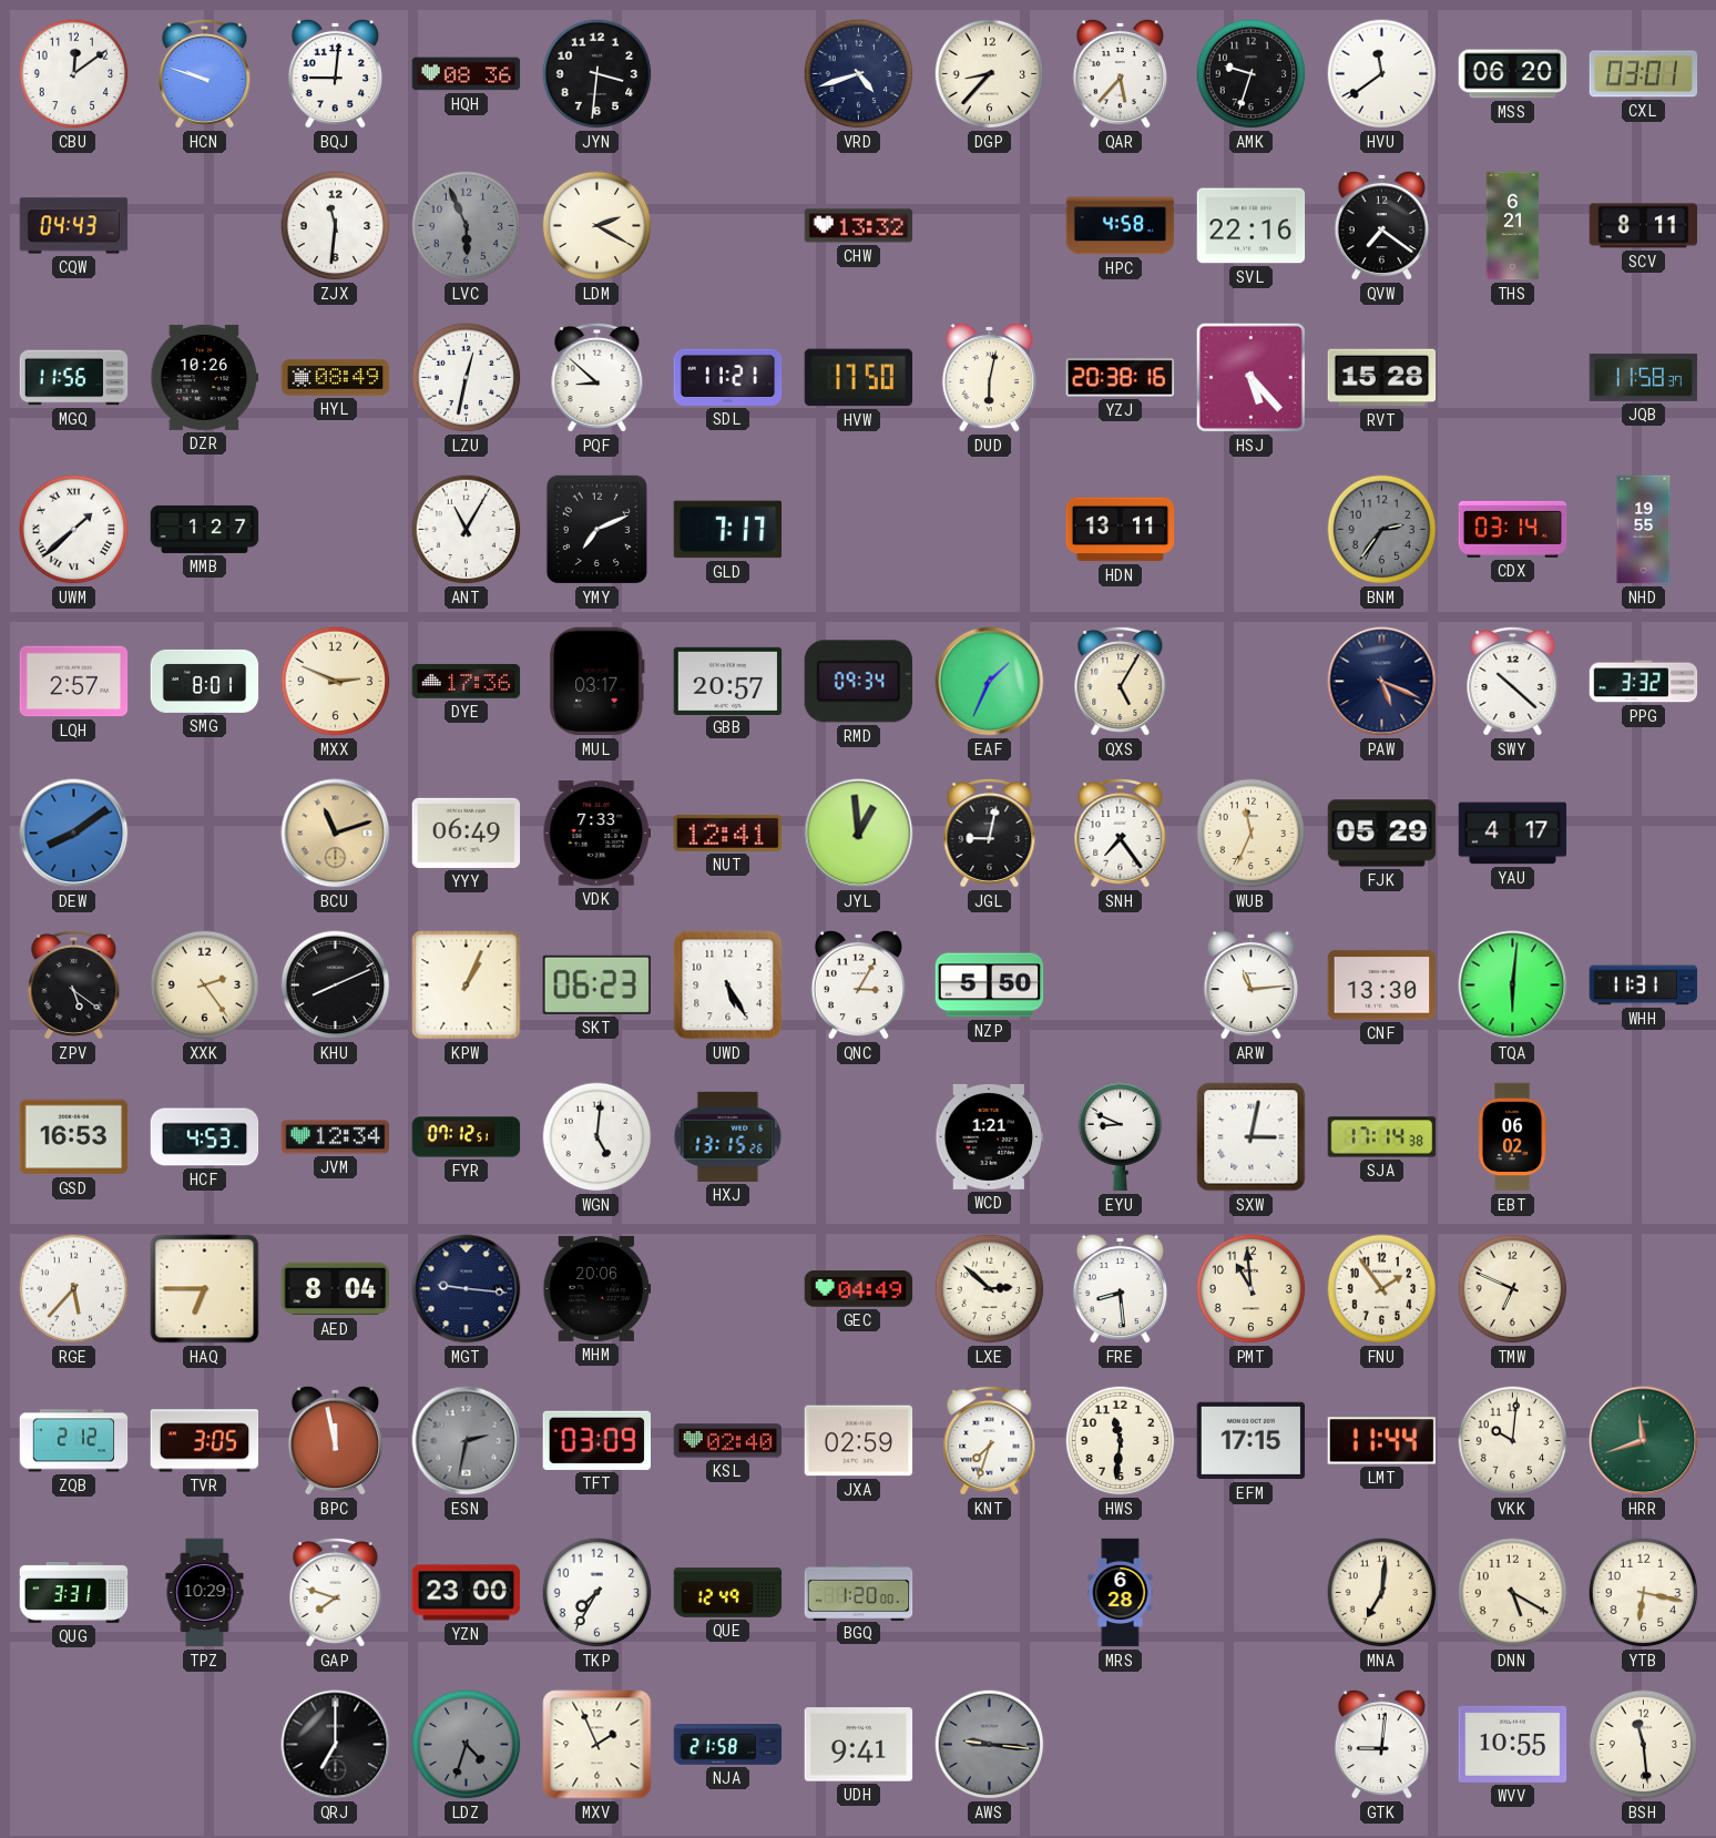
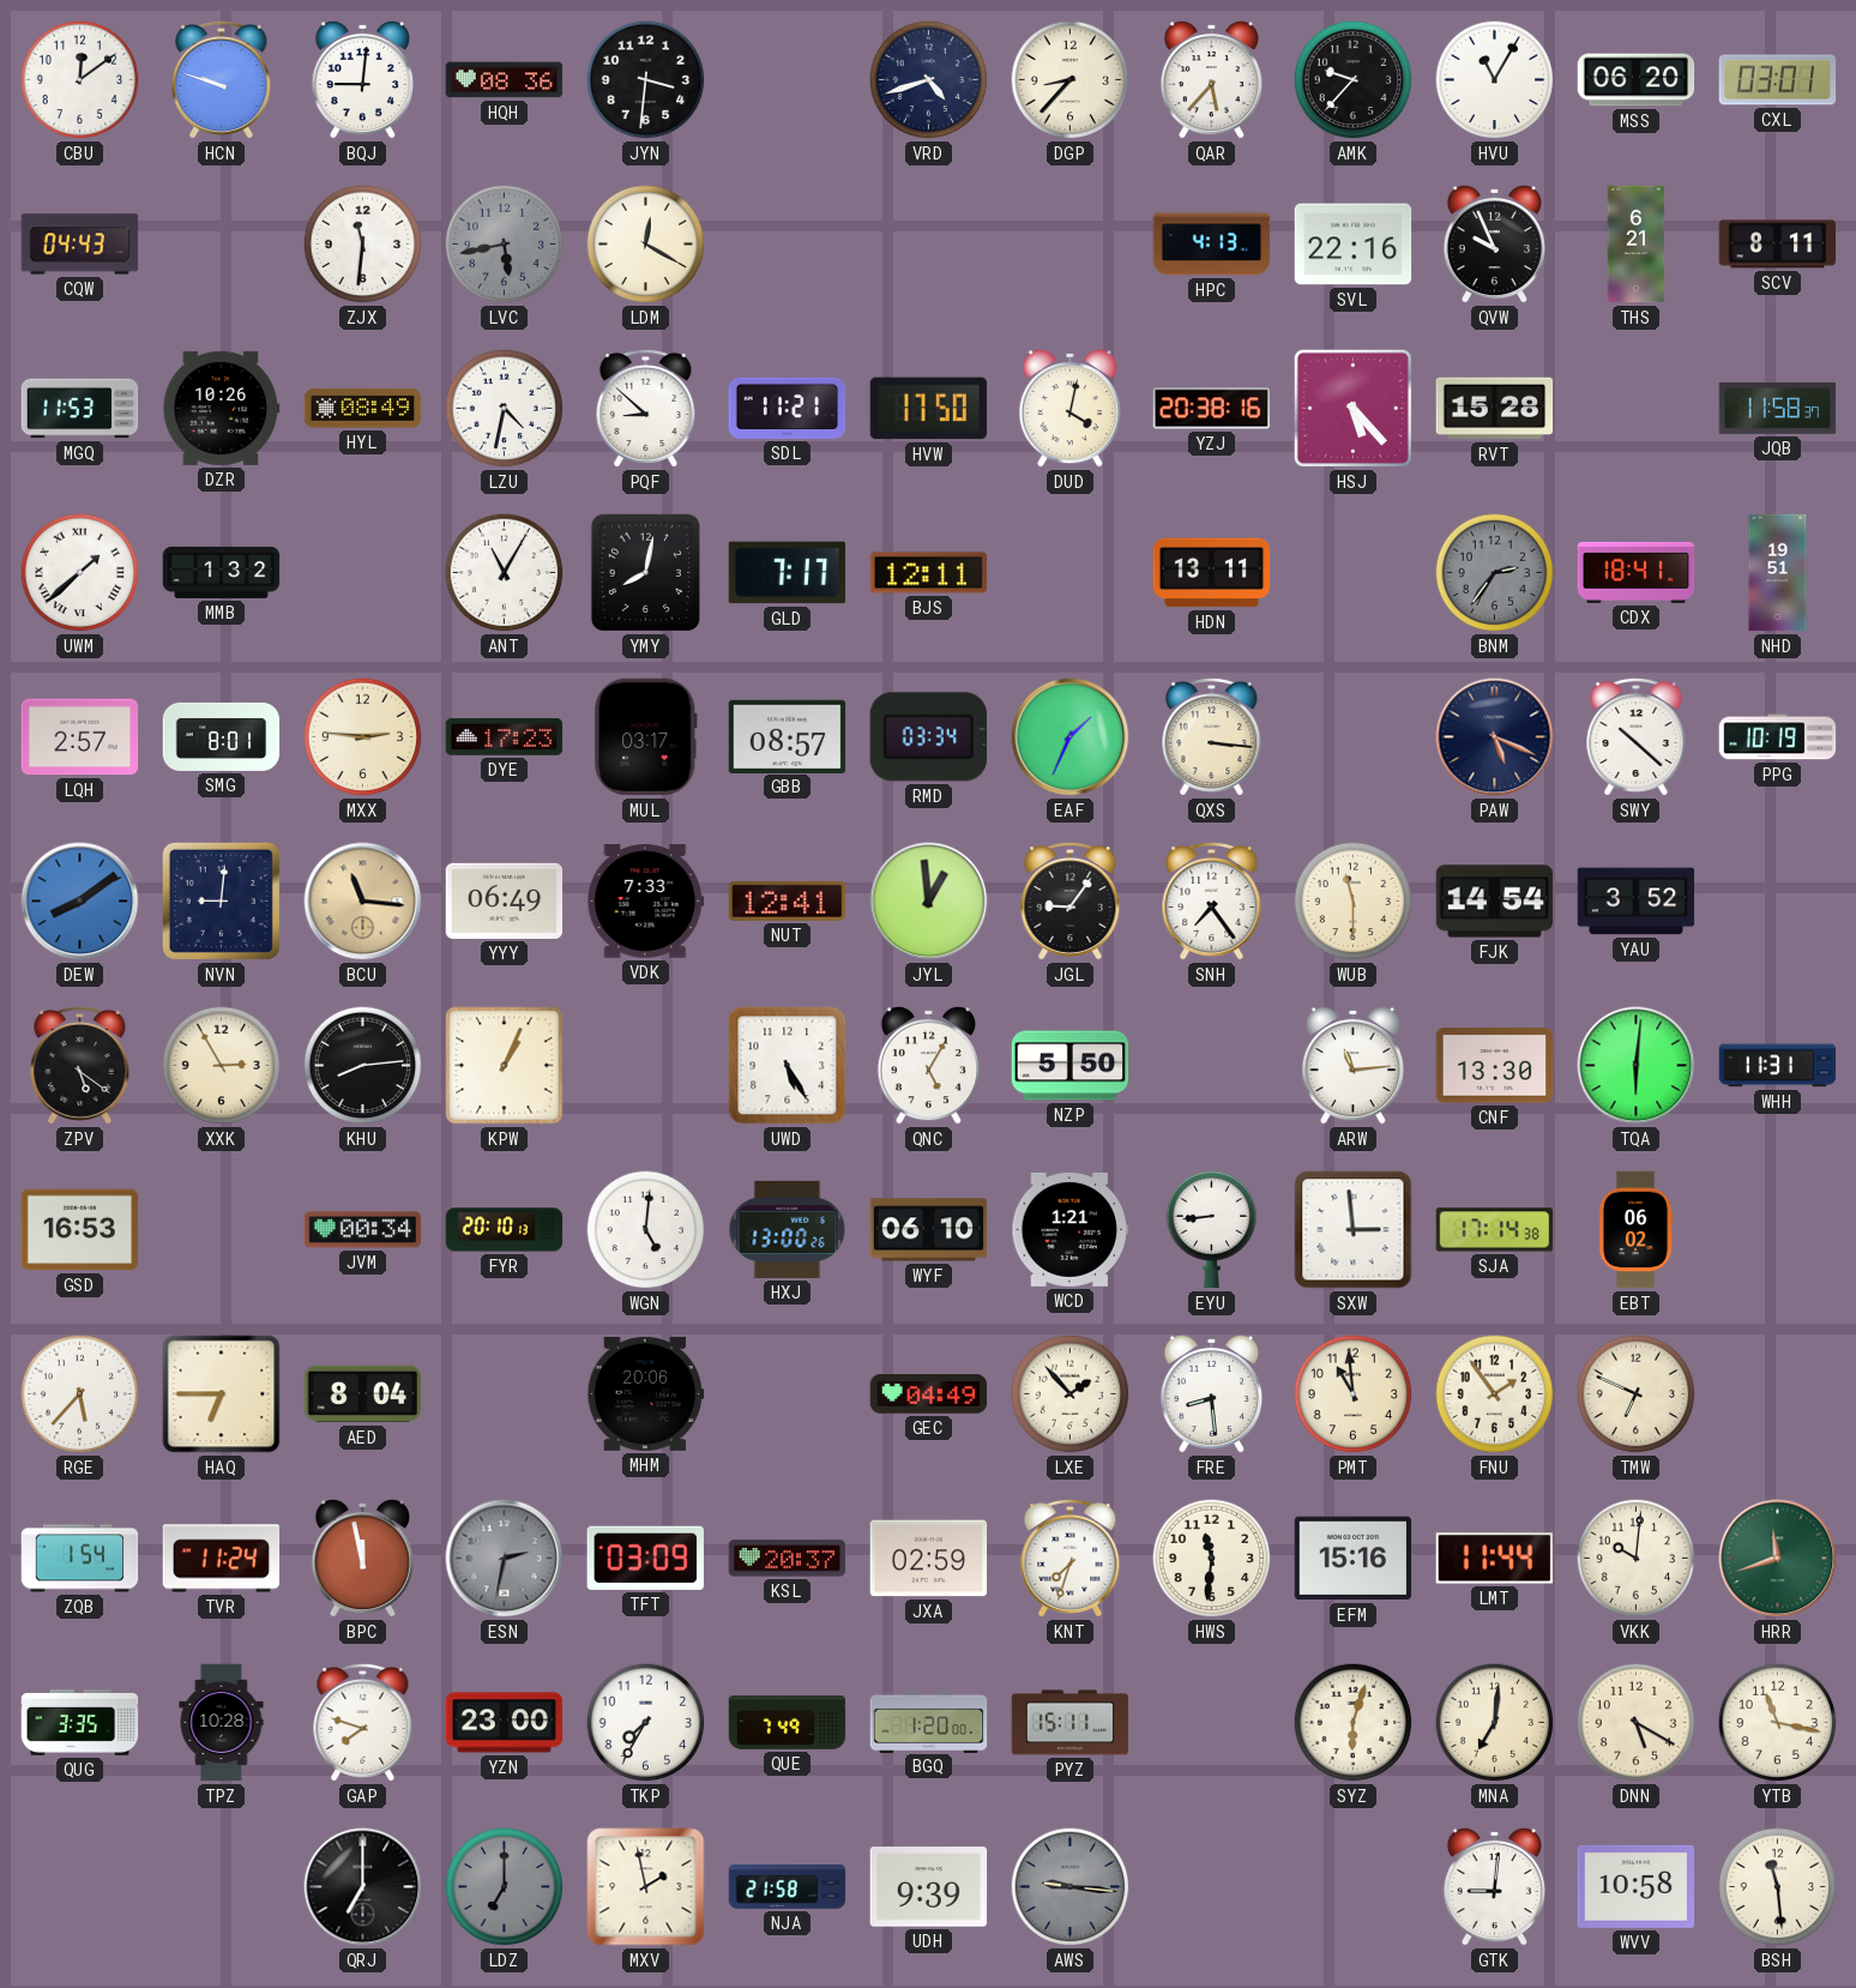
AMK: 9:33 -> 9:37
HVU: 11:39 -> 11:05
LVC: 5:56 -> 5:43
LDM: 2:20 -> 12:20
CHW: 13:32 -> none
HPC: 4:58 -> 4:13
QVW: 7:21 -> 9:56
MGQ: 11:56 -> 11:53
LZU: 12:32 -> 4:32
DUD: 6:02 -> 4:02
MMB: 1:27 -> 1:32
YMY: 7:11 -> 8:02
BJS: none -> 12:11
CDX: 03:14 -> 18:41
NHD: 19:55 -> 19:51
MXX: 2:49 -> 2:46
DYE: 17:36 -> 17:23
GBB: 20:57 -> 08:57
RMD: 09:34 -> 03:34
QXS: 5:05 -> 3:16
PPG: 3:32 -> 10:19
NVN: none -> 9:01
BCU: 11:12 -> 11:16
JGL: 9:02 -> 9:06
WUB: 11:34 -> 11:30
FJK: 05:29 -> 14:54
YAU: 4:17 -> 3:52
XXK: 2:24 -> 2:55
KHU: 8:11 -> 8:14
SKT: 06:23 -> none
QNC: 3:05 -> 5:05
HCF: 4:53 -> none
JVM: 12:34 -> 00:34
FYR: 07:12 -> 20:10
HXJ: 13:15 -> 13:00
WYF: none -> 06:10
EYU: 8:49 -> 8:44
SXW: 3:02 -> 2:59
MGT: 9:16 -> none
LXE: 2:52 -> 1:53
ZQB: 2:12 -> 1:54
TVR: 3:05 -> 11:24
KSL: 02:40 -> 20:37
EFM: 17:15 -> 15:16
QUG: 3:31 -> 3:35
TPZ: 10:29 -> 10:28
QUE: 12:49 -> 7:49
PYZ: none -> 15:11
MRS: 6:28 -> none
SYZ: none -> 6:03
YTB: 6:17 -> 11:17
LDZ: 4:33 -> 7:00
MXV: 1:56 -> 1:58
UDH: 9:41 -> 9:39
WVV: 10:55 -> 10:58
